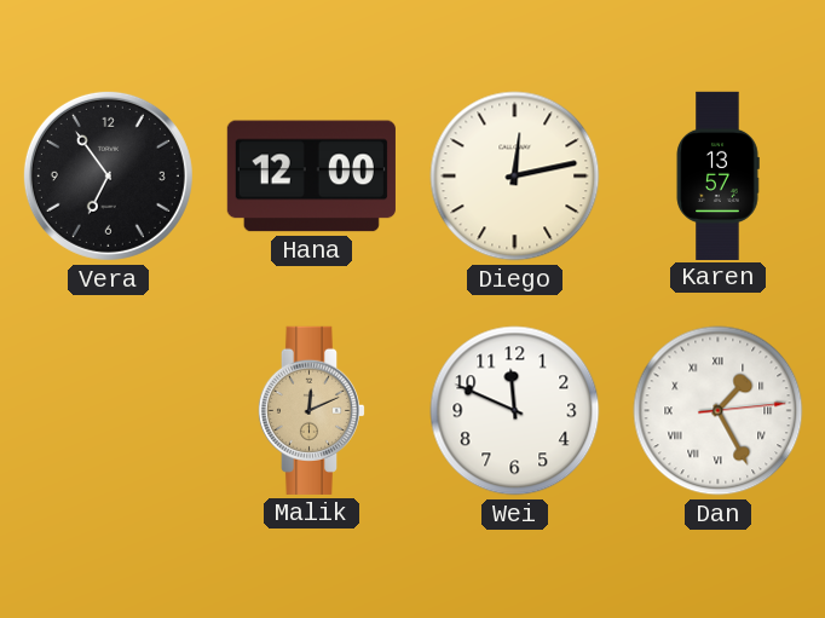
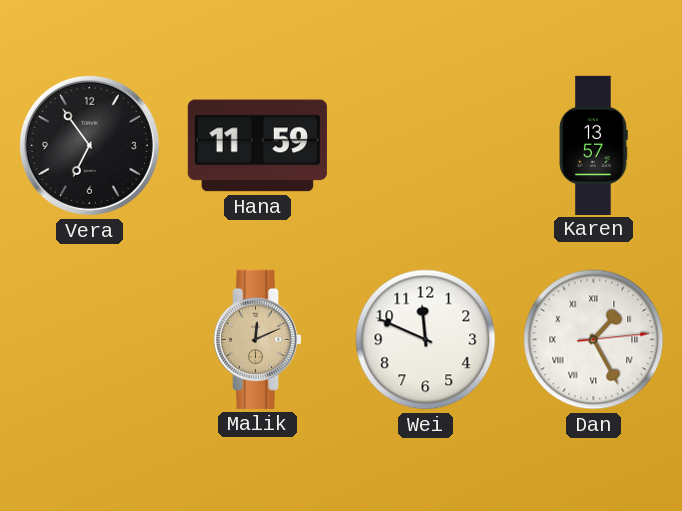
Hana: 12:00 -> 11:59
Diego: 12:13 -> none
